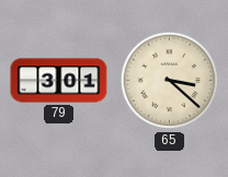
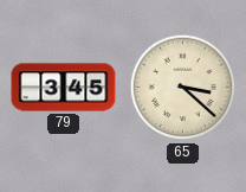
79: 3:01 -> 3:45
